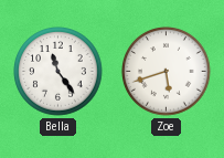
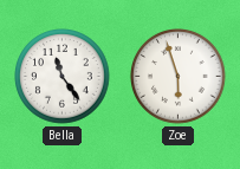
Zoe: 5:42 -> 5:57
